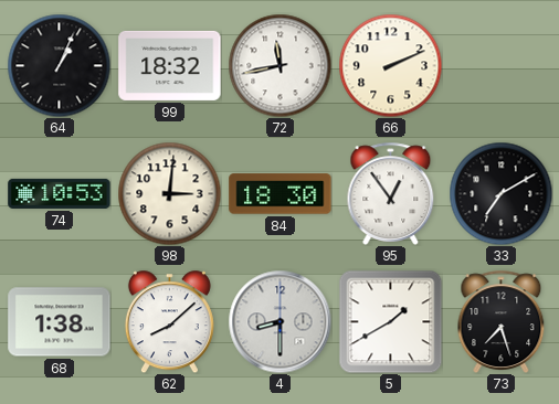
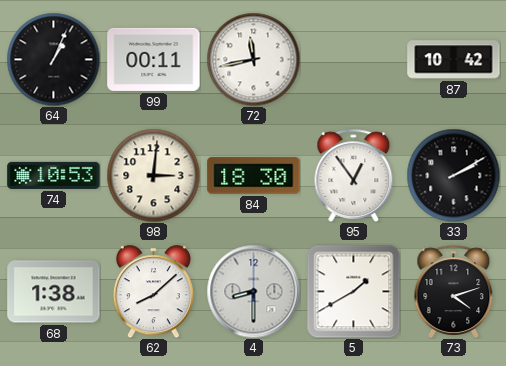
99: 18:32 -> 00:11
66: 2:11 -> none
87: none -> 10:42
33: 7:10 -> 2:10
73: 7:27 -> 4:12
